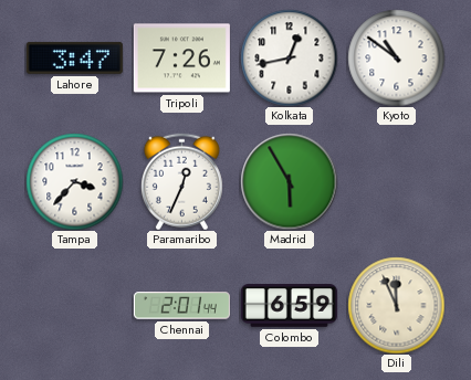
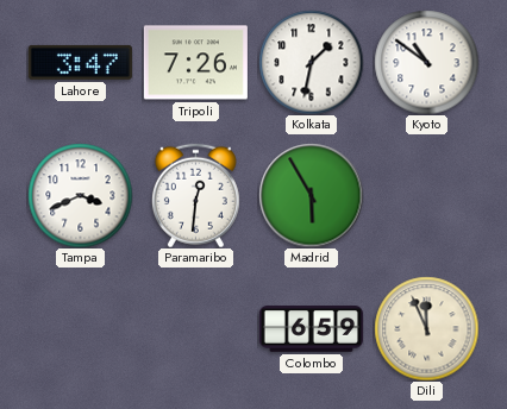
Kolkata: 12:43 -> 1:32
Tampa: 3:37 -> 3:41
Paramaribo: 12:34 -> 12:31
Chennai: 2:01 -> none
